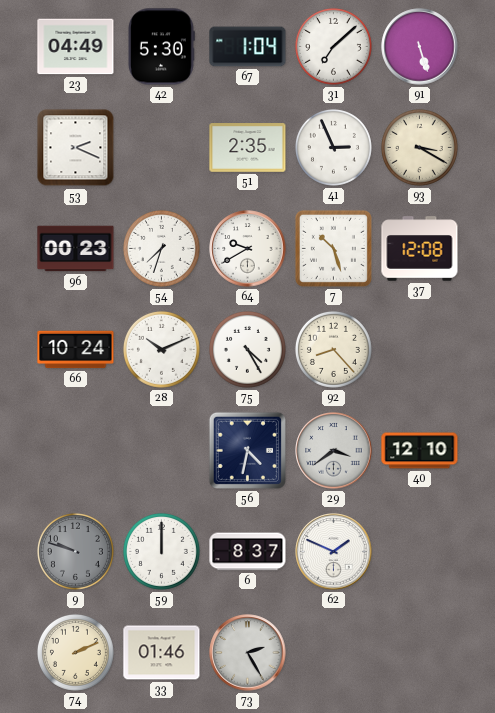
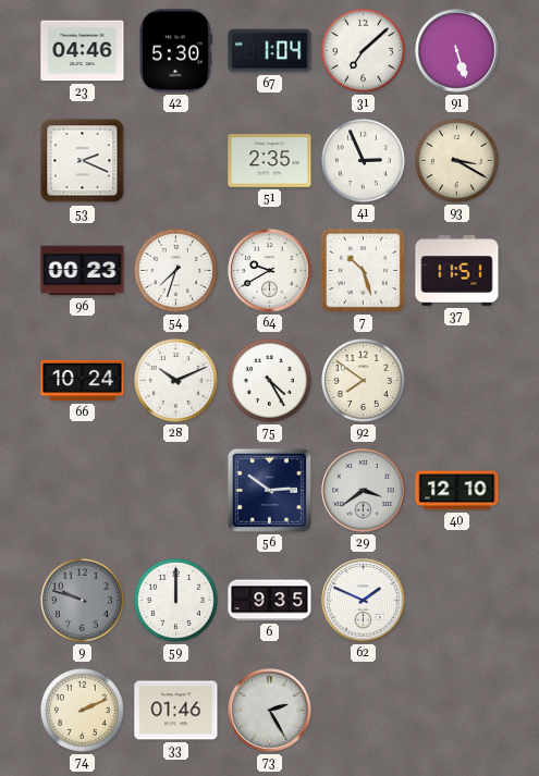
23: 04:49 -> 04:46
37: 12:08 -> 11:51
92: 8:23 -> 7:51
56: 4:32 -> 2:51
6: 8:37 -> 9:35
